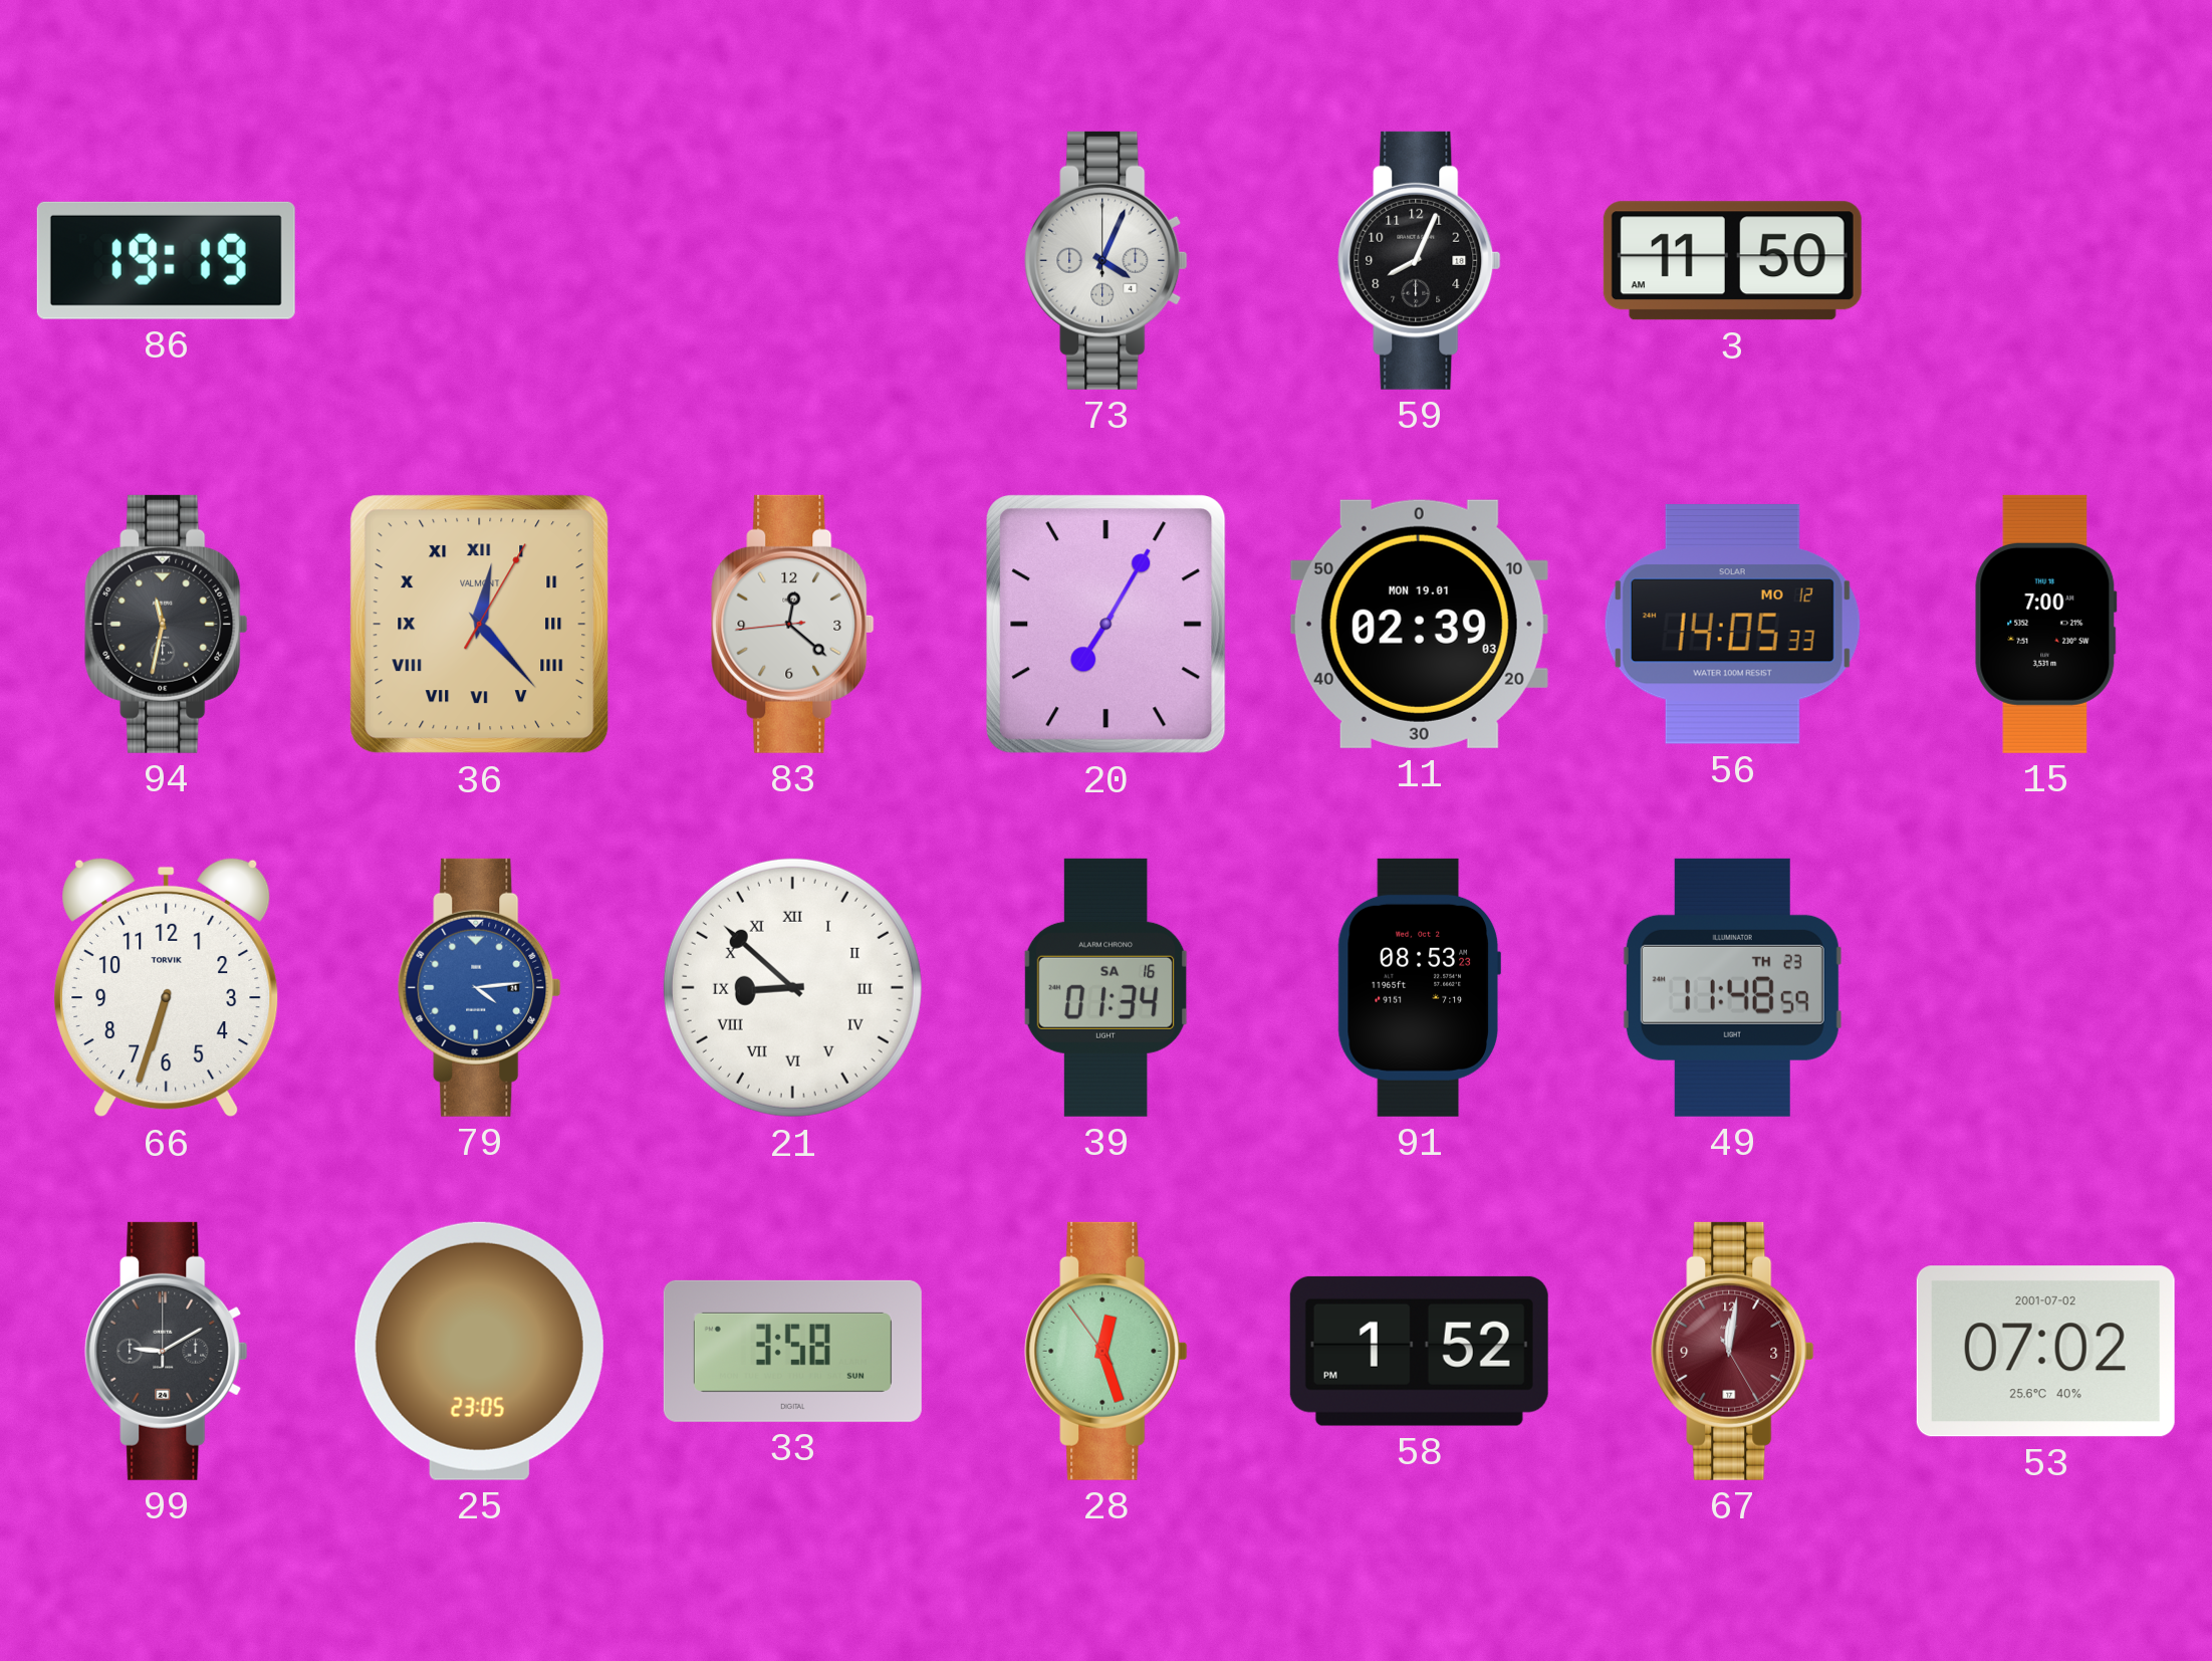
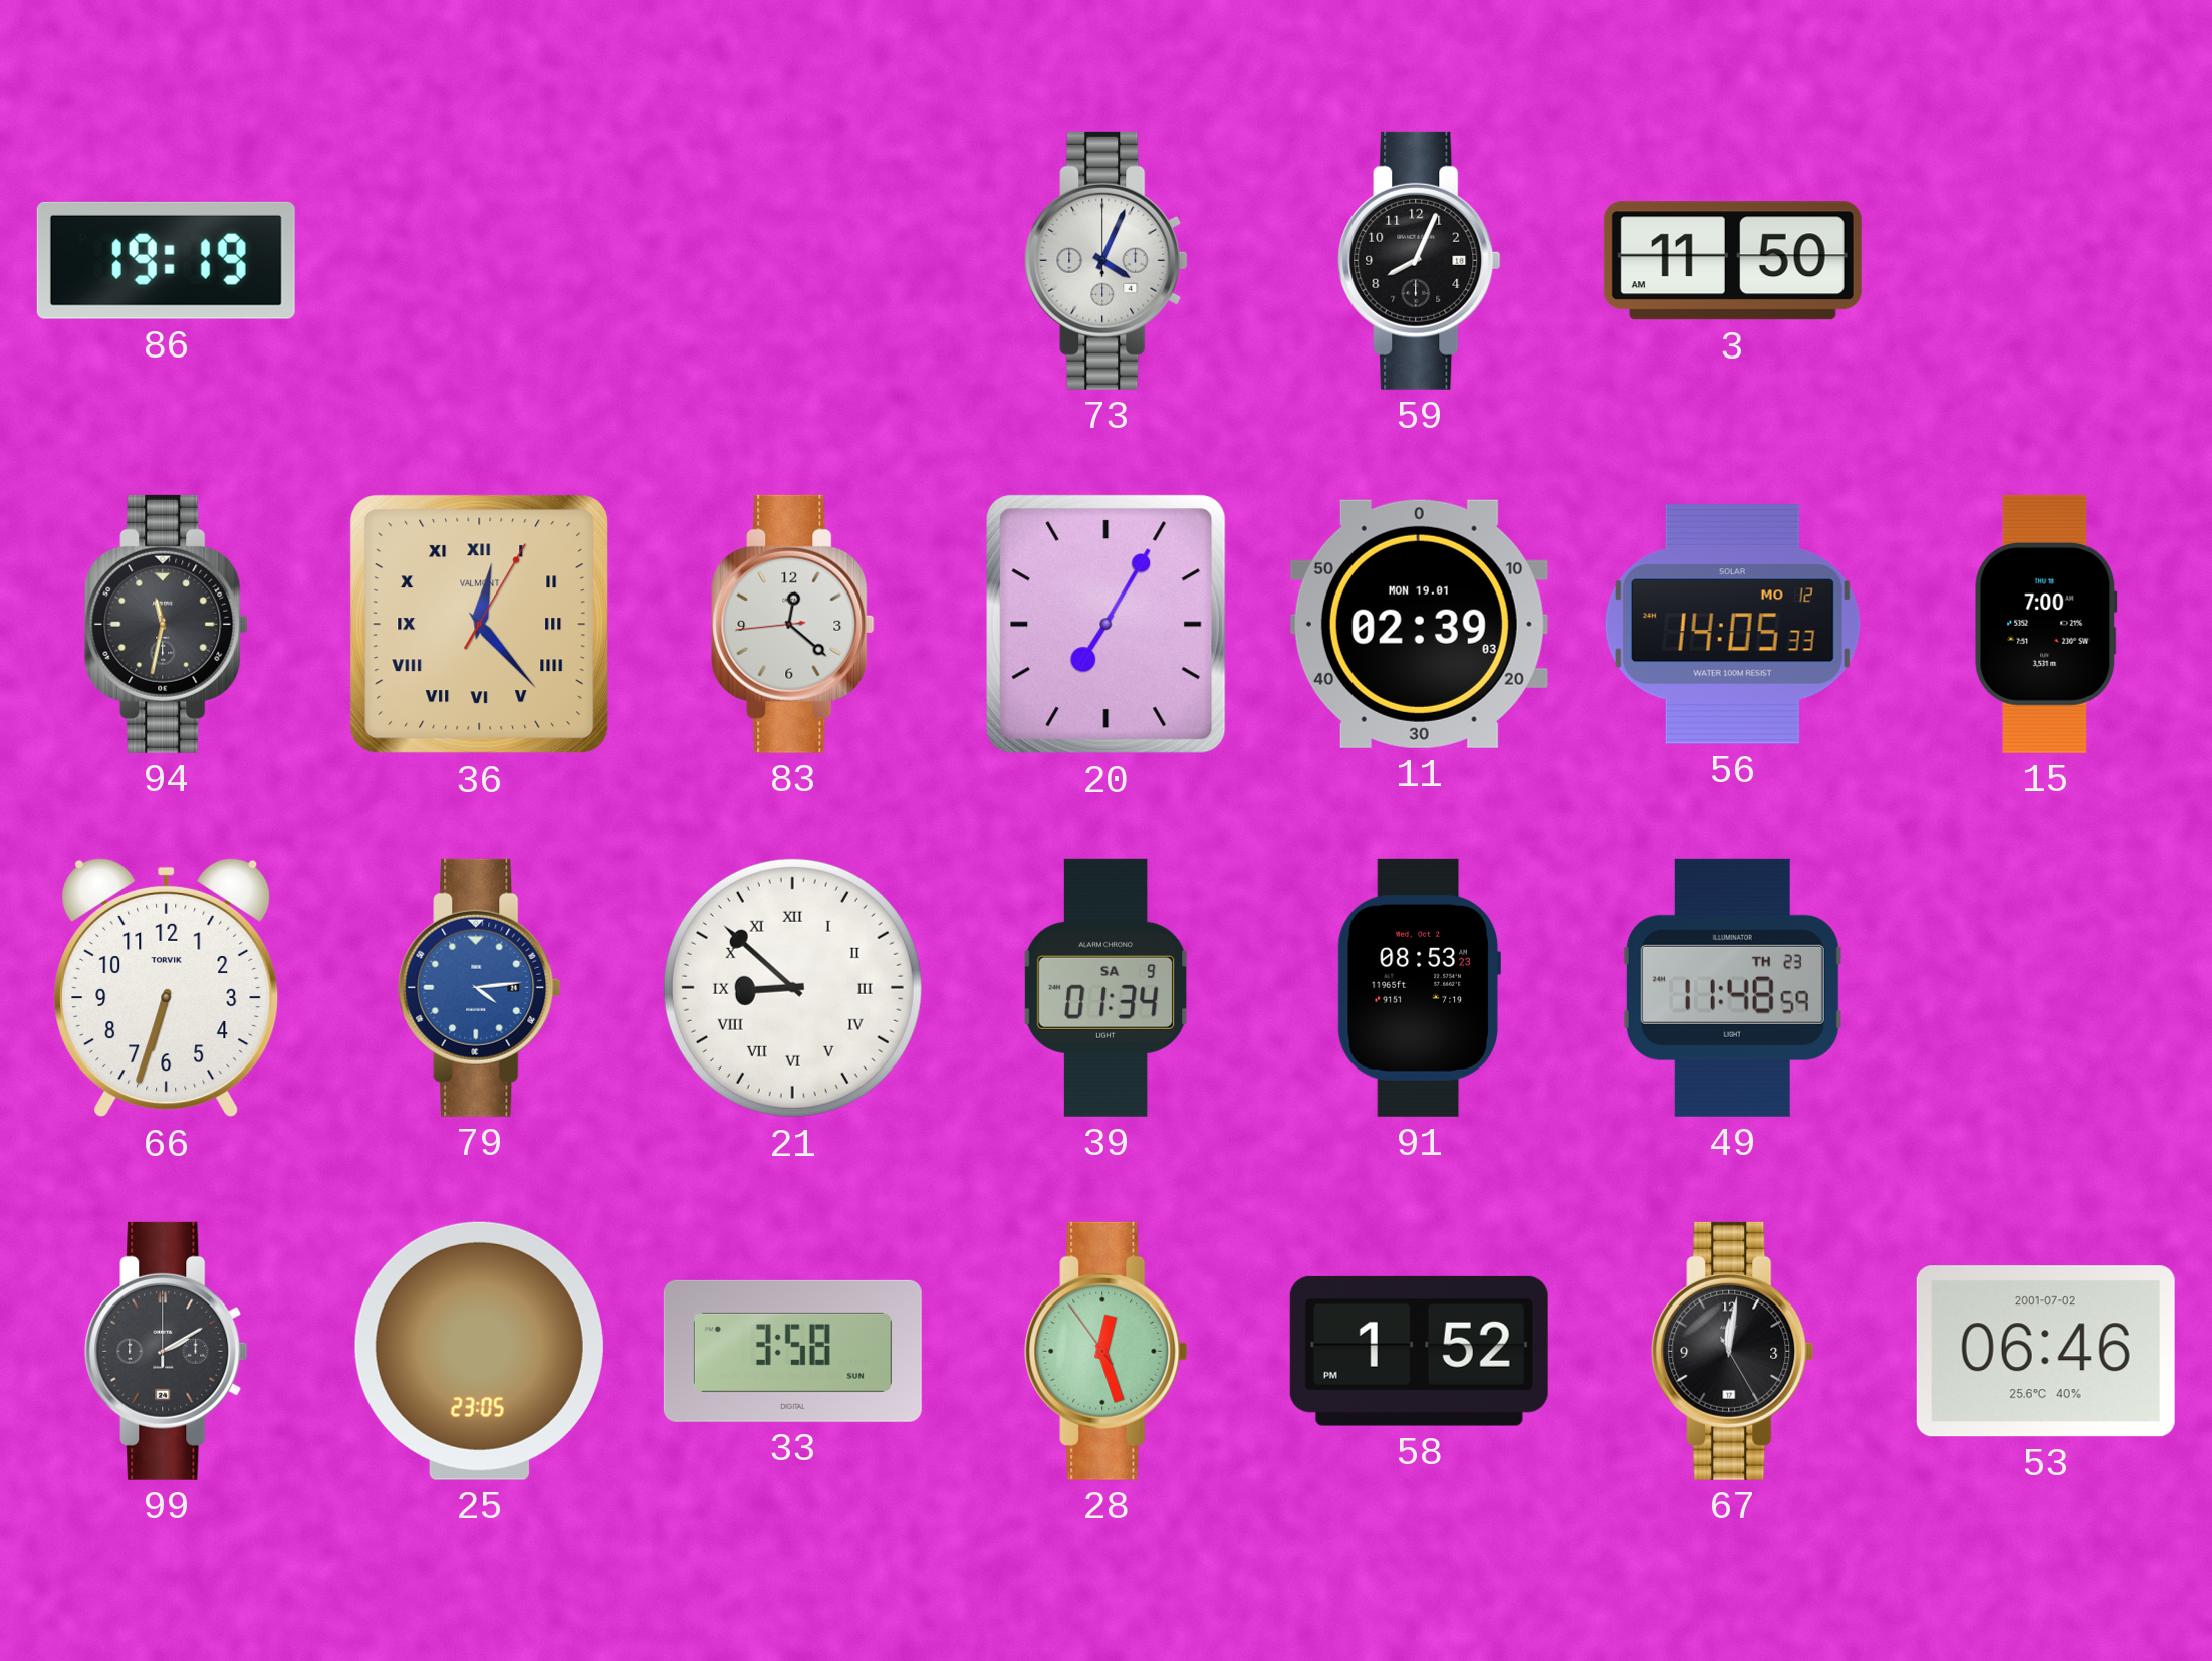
39 date: SA 16 -> SA 9
99: 9:10 -> 2:10
67 dial: burgundy -> black
53: 07:02 -> 06:46
